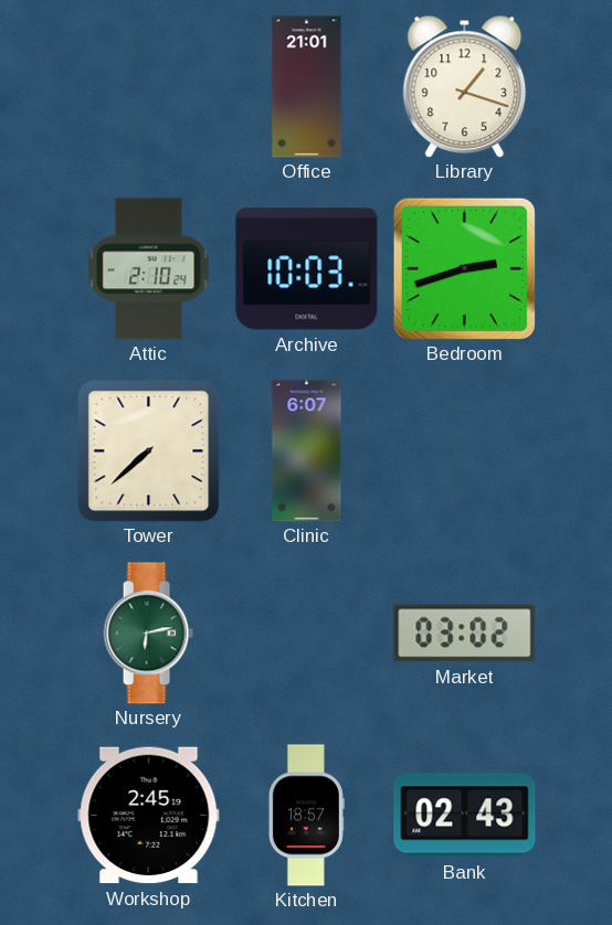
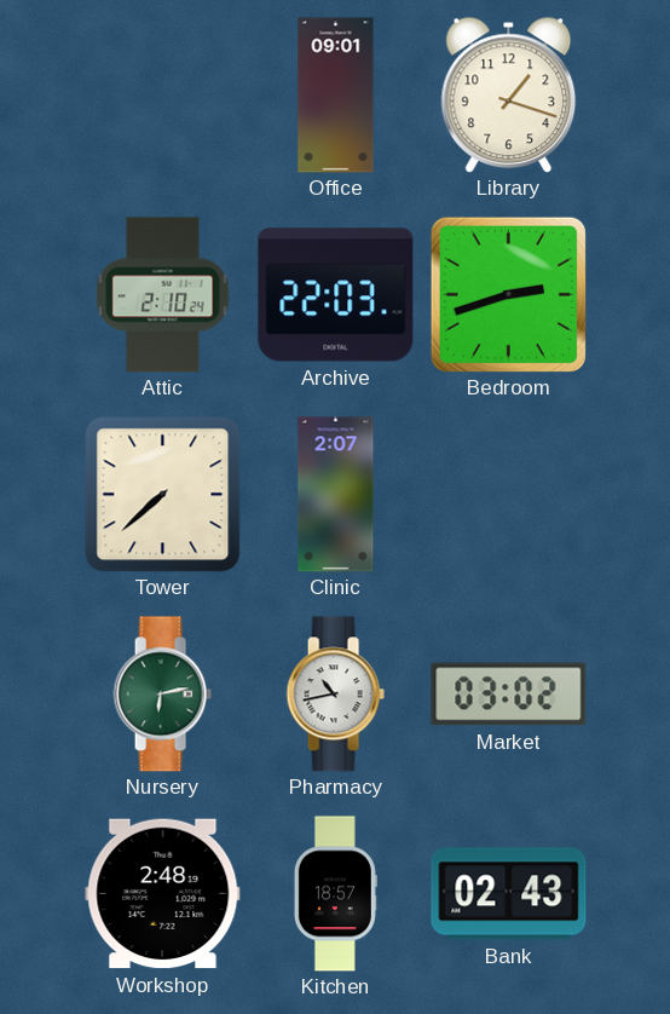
Office: 21:01 -> 09:01
Archive: 10:03 -> 22:03
Clinic: 6:07 -> 2:07
Pharmacy: none -> 10:43
Workshop: 2:45 -> 2:48
